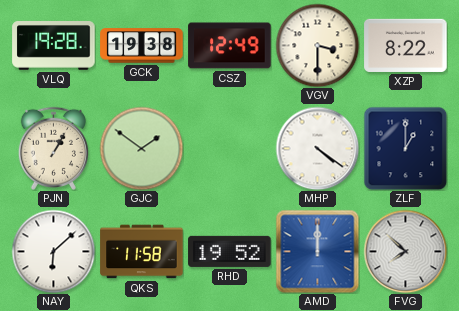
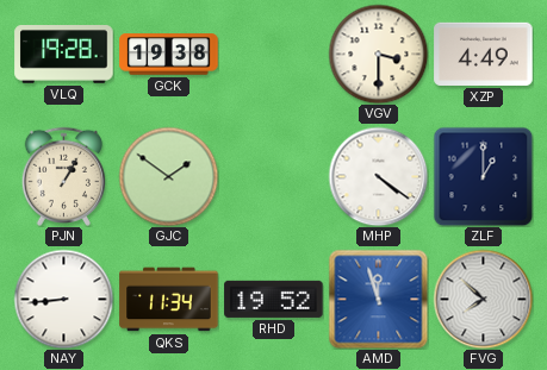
CSZ: 12:49 -> none
XZP: 8:22 -> 4:49
NAY: 6:08 -> 8:44
QKS: 11:58 -> 11:34
AMD: 12:00 -> 11:57
